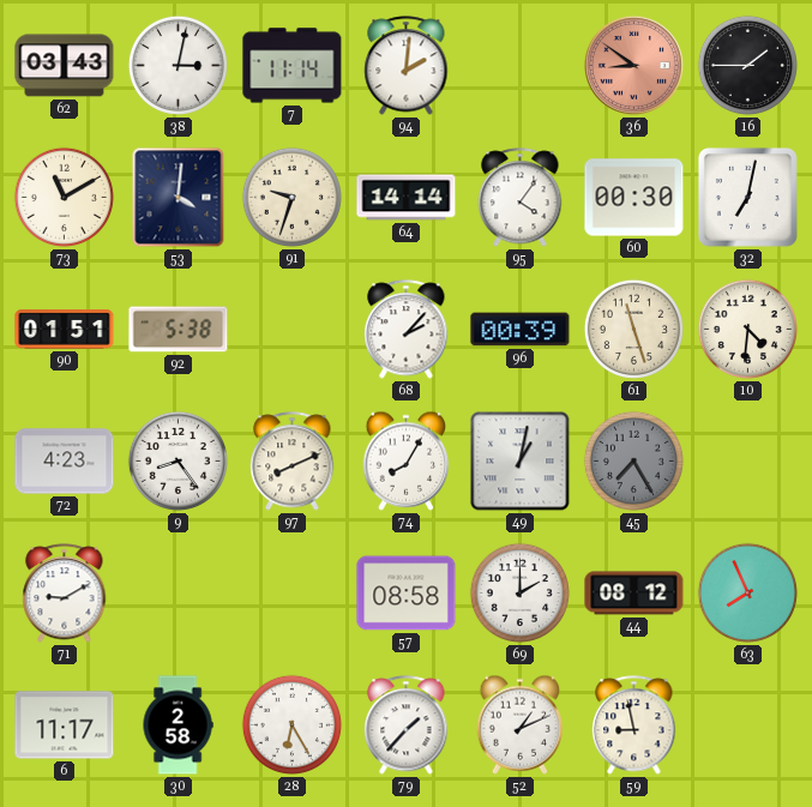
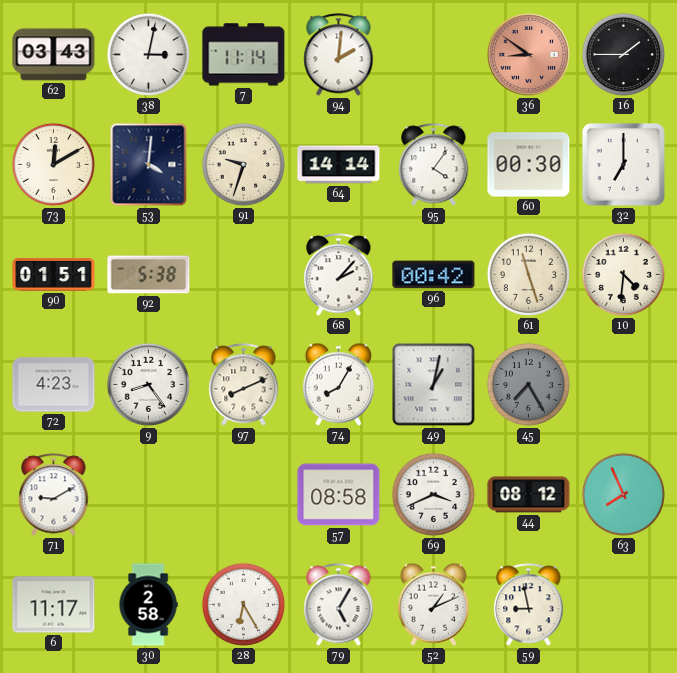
73: 11:10 -> 12:10
32: 7:02 -> 7:00
96: 00:39 -> 00:42
69: 2:00 -> 3:41
79: 1:37 -> 5:05
